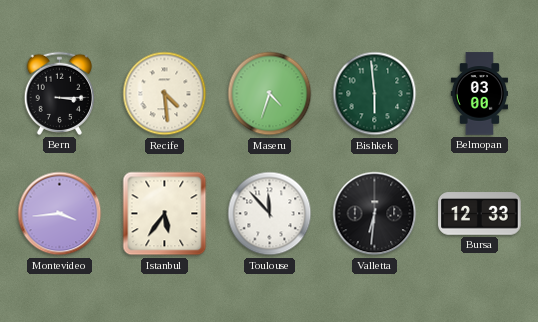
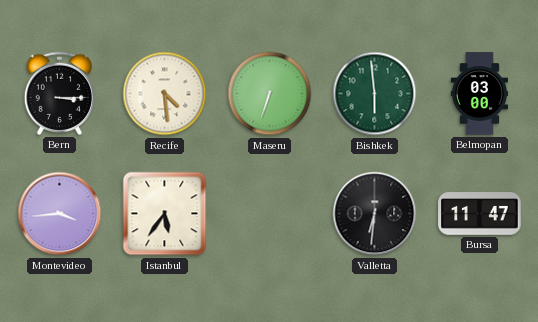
Maseru: 4:33 -> 6:33
Toulouse: 11:53 -> none
Bursa: 12:33 -> 11:47
